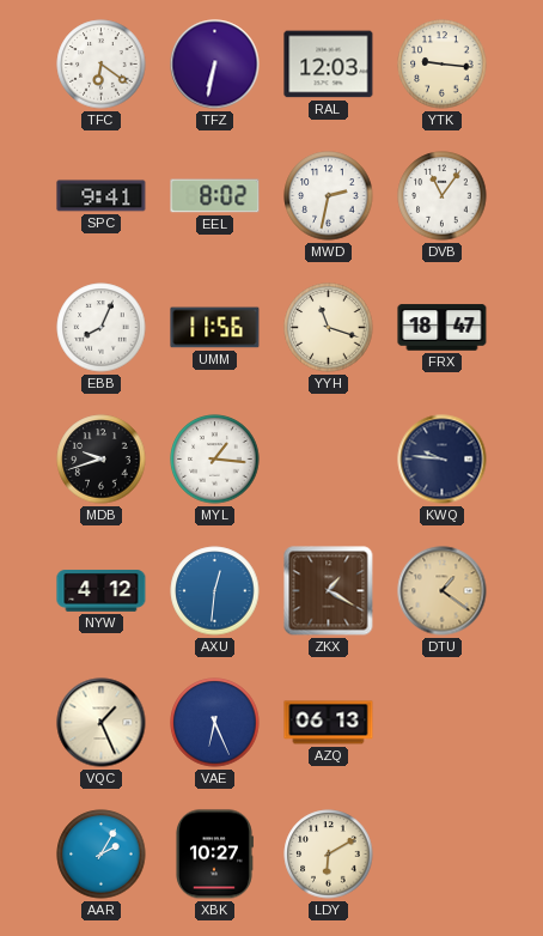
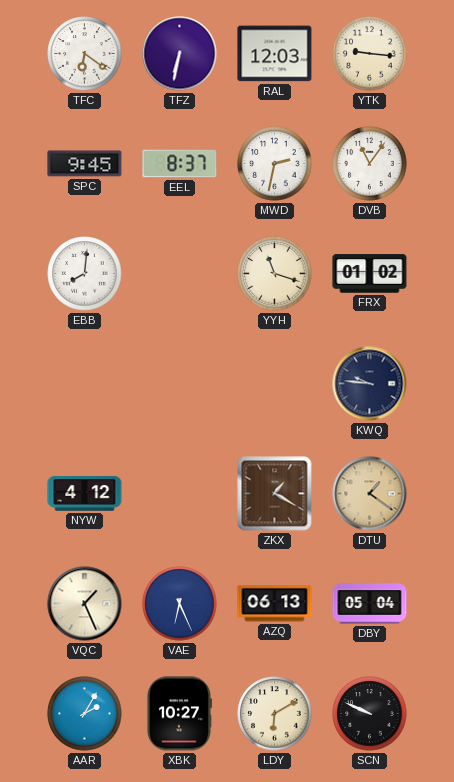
SPC: 9:41 -> 9:45
EEL: 8:02 -> 8:37
EBB: 8:04 -> 8:01
UMM: 11:56 -> none
FRX: 18:47 -> 01:02
MDB: 9:42 -> none
MYL: 1:16 -> none
AXU: 12:31 -> none
DBY: none -> 05:04
SCN: none -> 9:49
